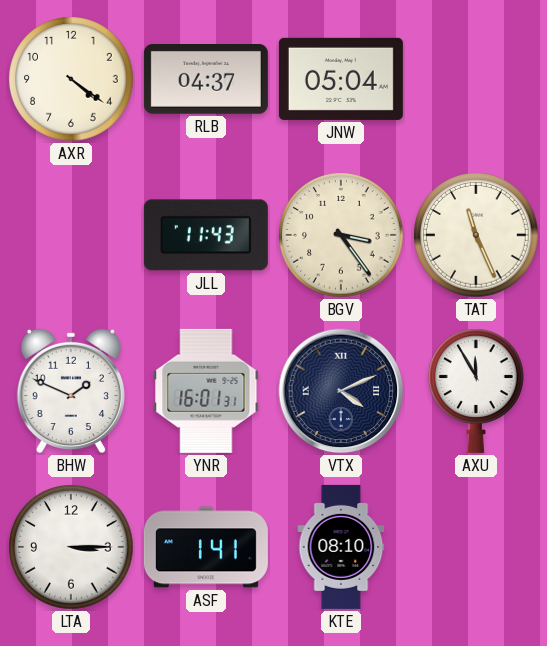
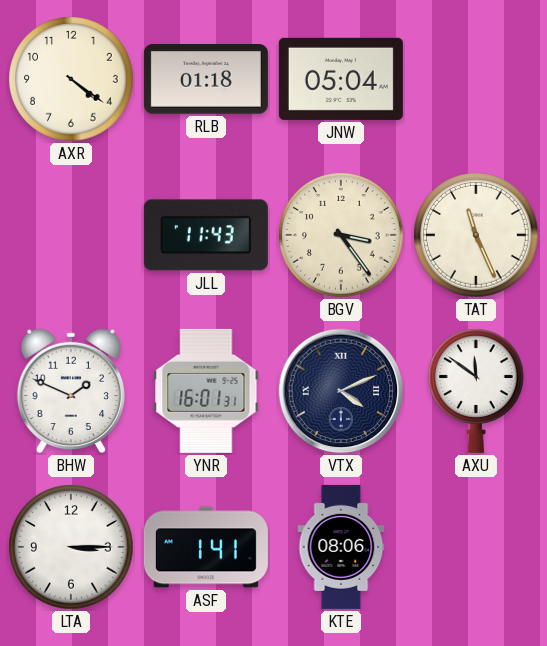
RLB: 04:37 -> 01:18
AXU: 11:55 -> 11:51
KTE: 08:10 -> 08:06
